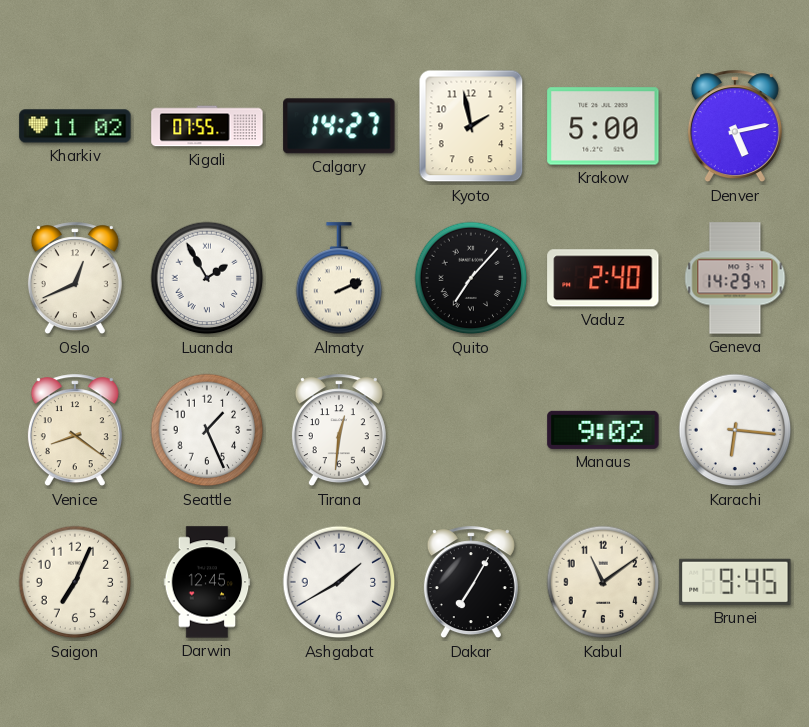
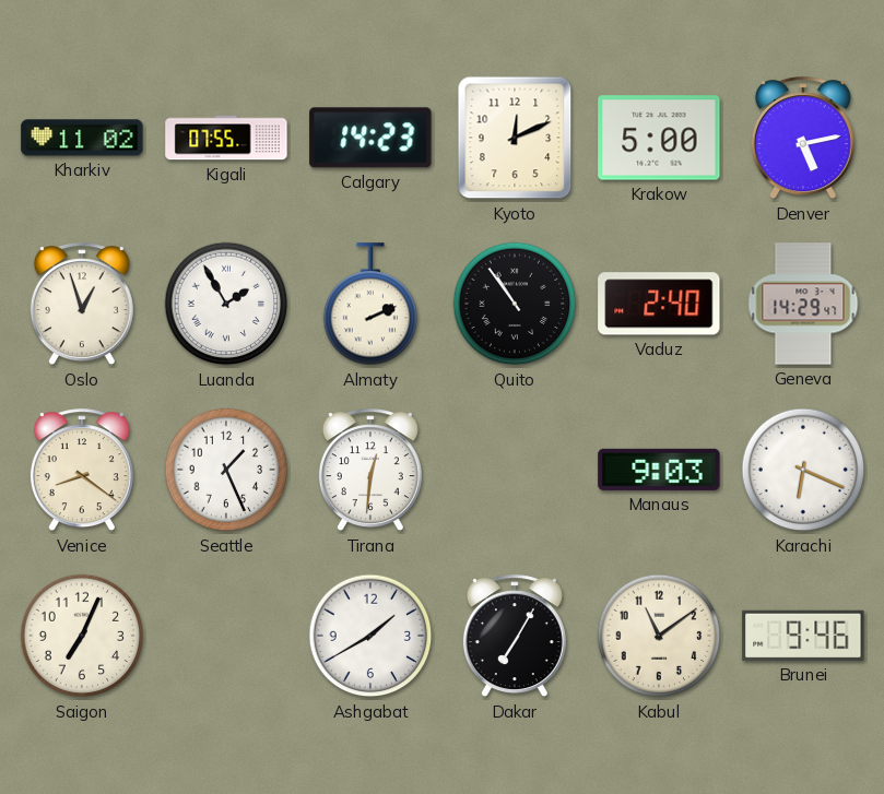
Calgary: 14:27 -> 14:23
Kyoto: 1:58 -> 12:11
Oslo: 12:41 -> 12:57
Quito: 7:07 -> 10:54
Manaus: 9:02 -> 9:03
Karachi: 6:16 -> 6:19
Darwin: 12:45 -> none
Brunei: 9:45 -> 9:46
